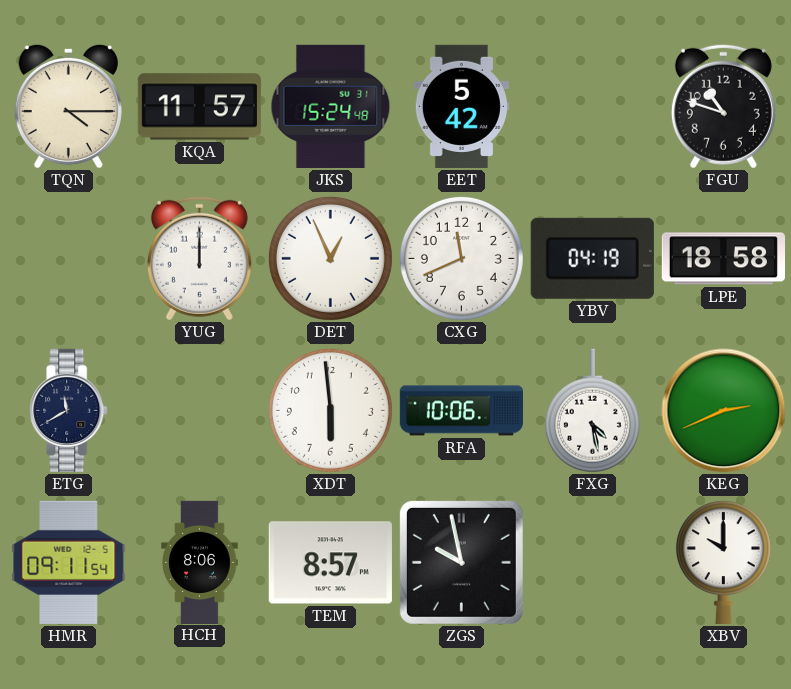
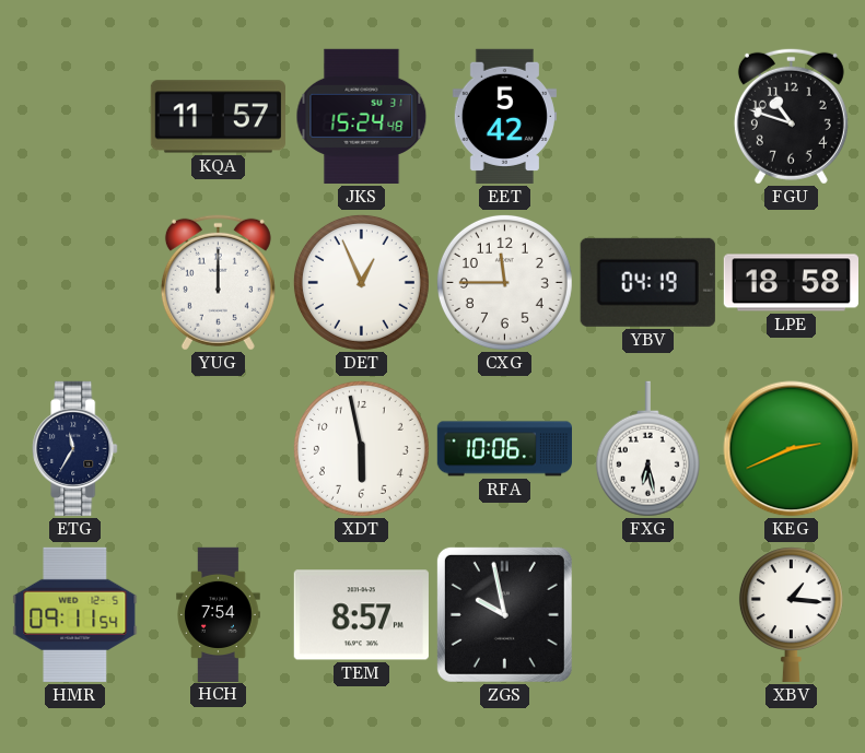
TQN: 4:15 -> none
CXG: 11:41 -> 11:45
ETG: 11:40 -> 11:35
XDT: 5:59 -> 5:58
FXG: 4:28 -> 6:28
HCH: 8:06 -> 7:54
XBV: 10:00 -> 1:16
